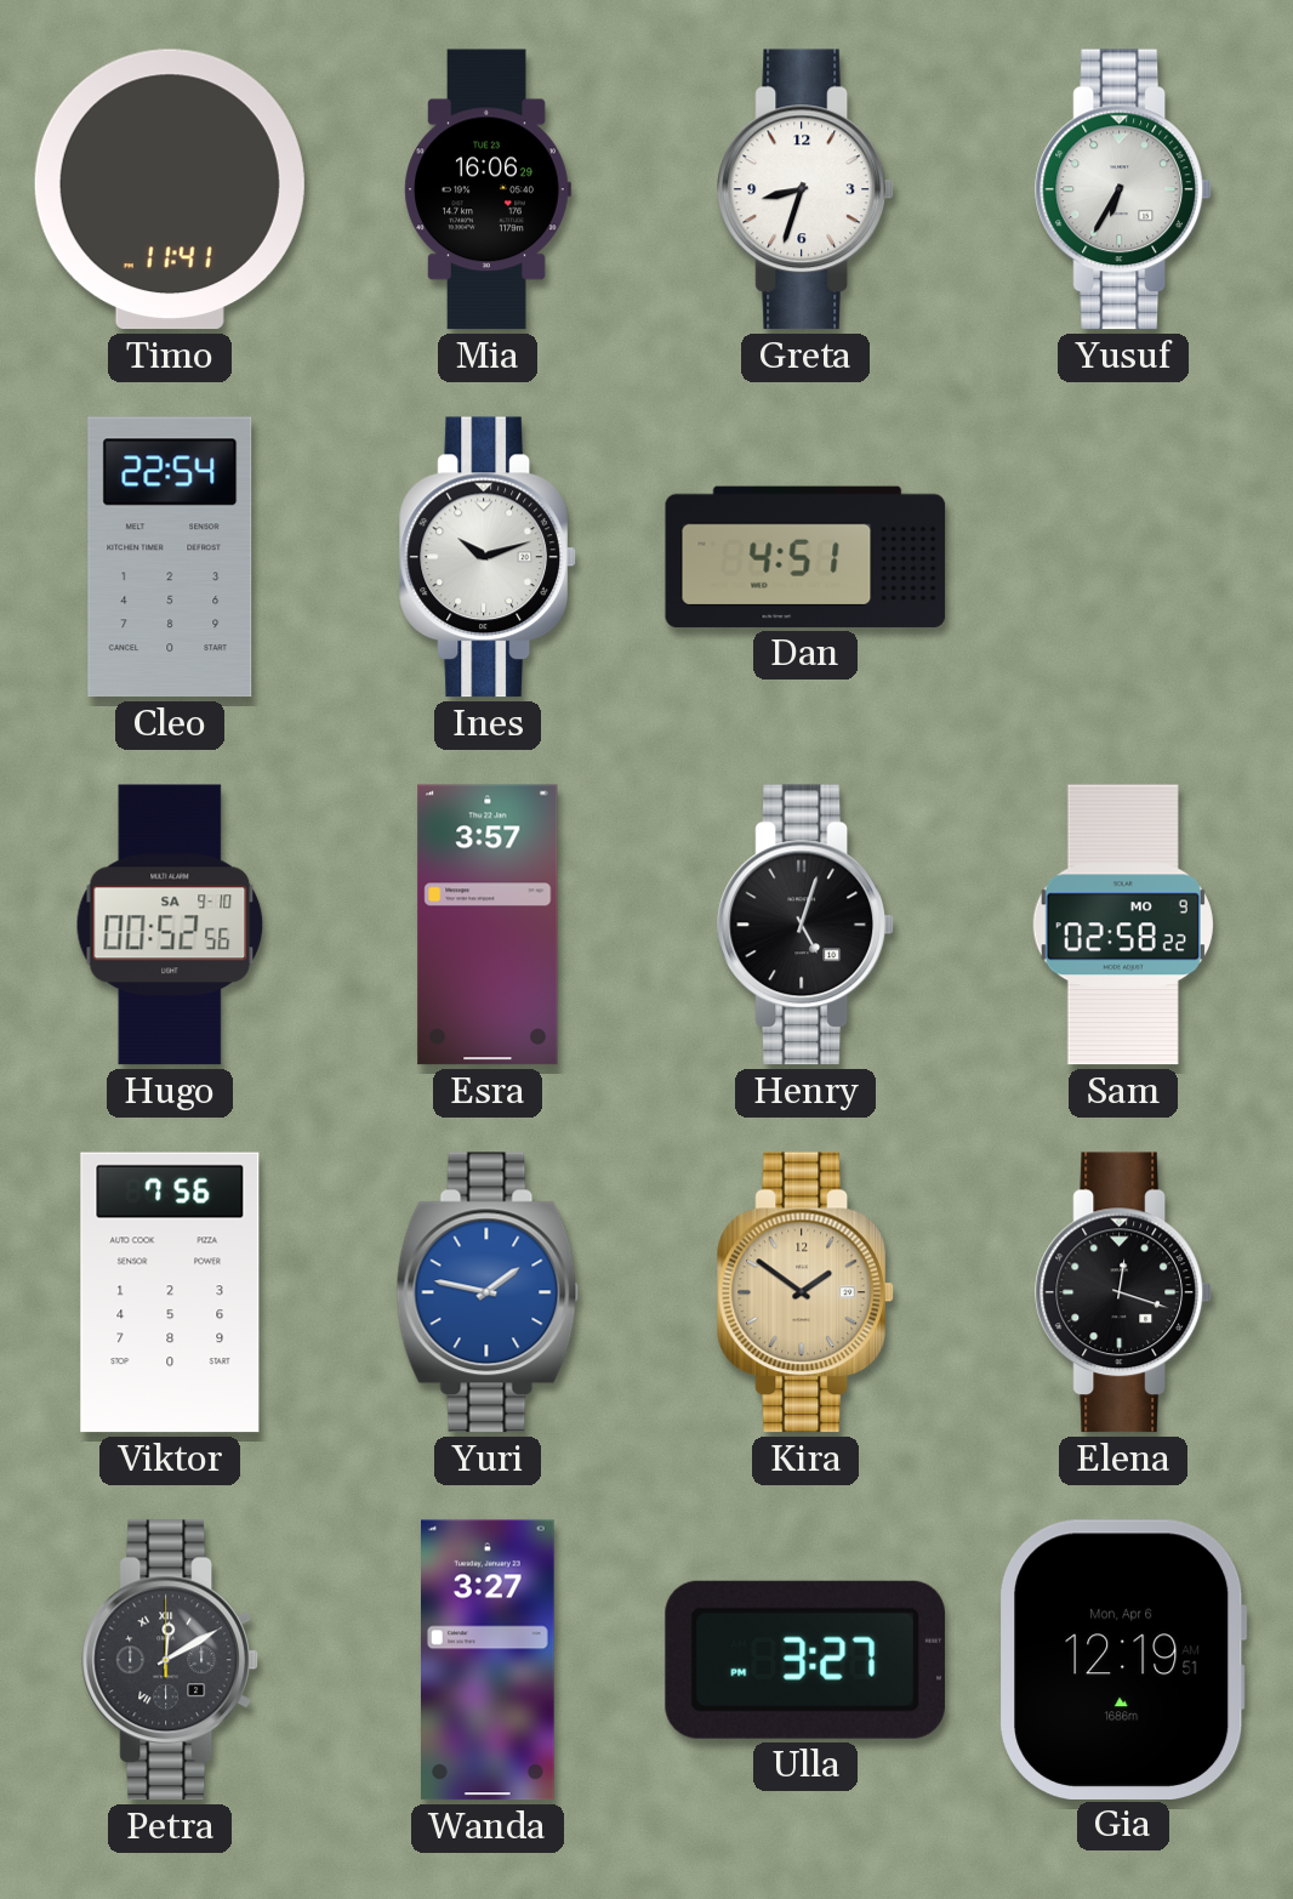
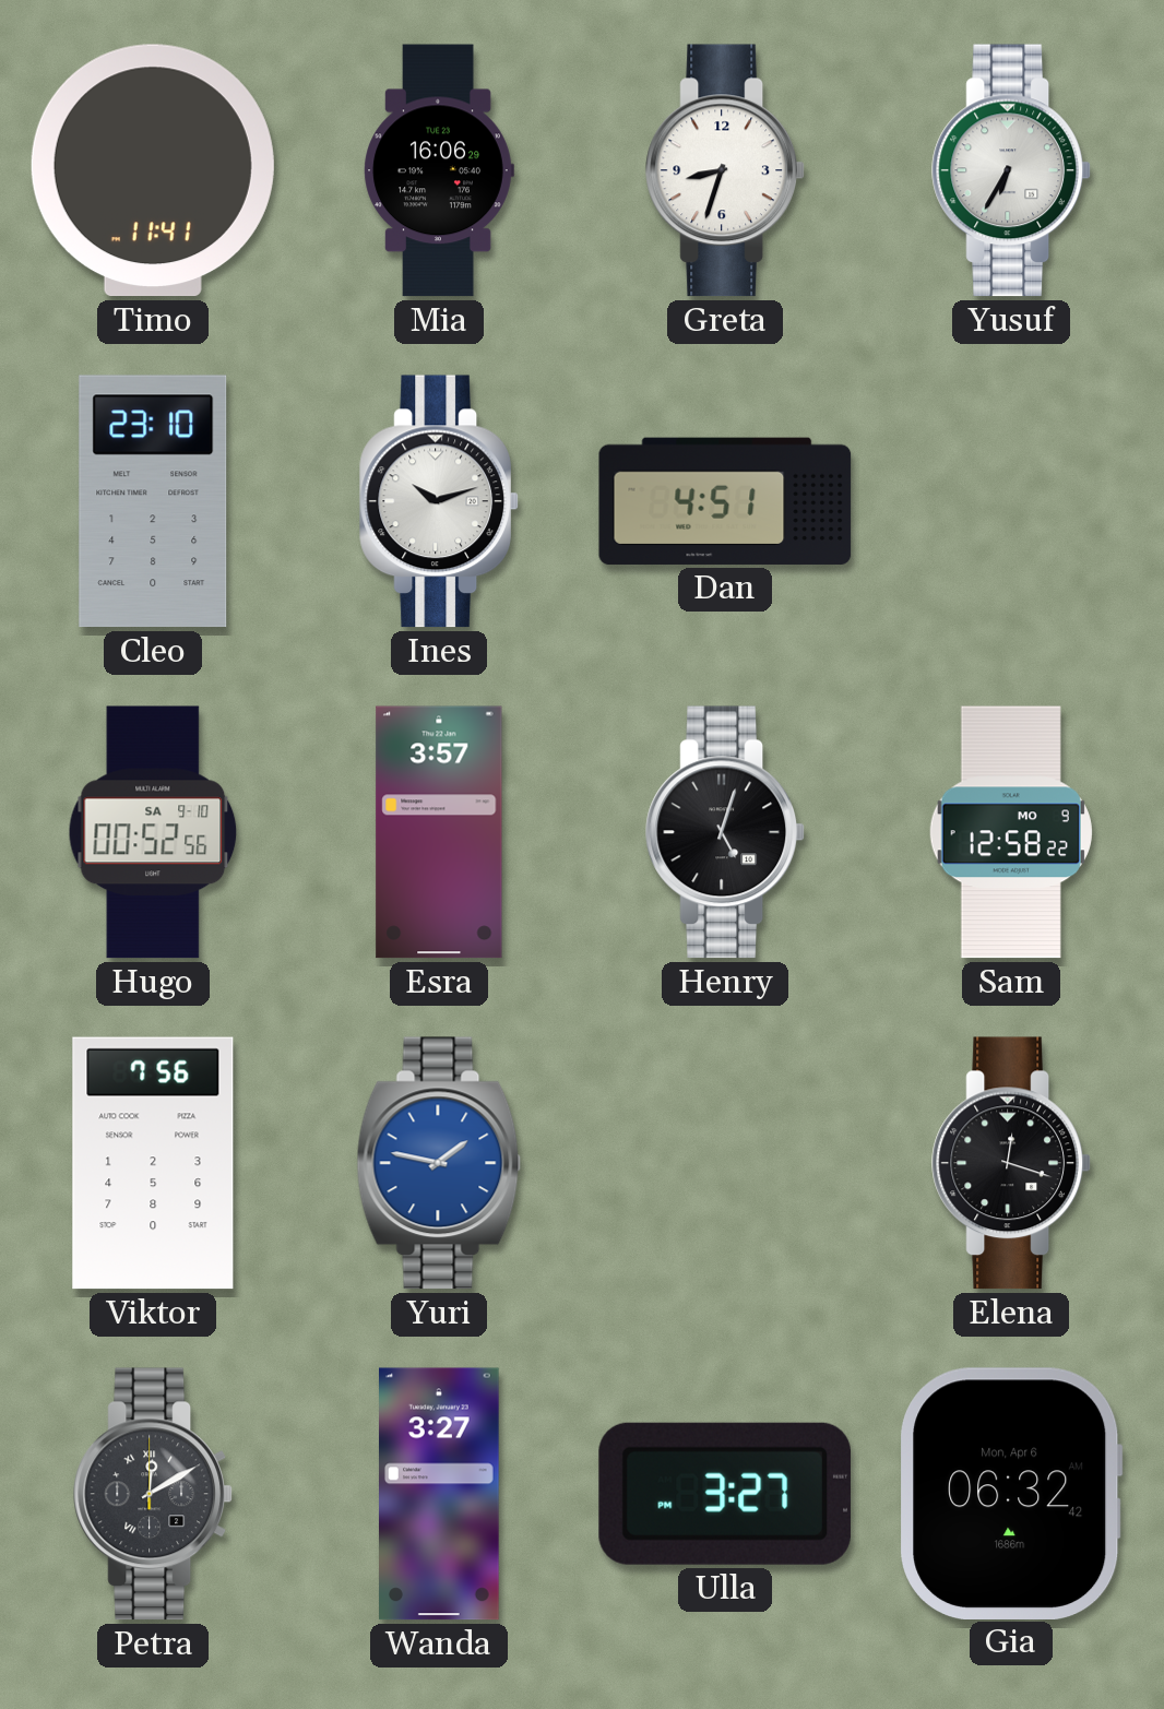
Cleo: 22:54 -> 23:10
Sam: 02:58 -> 12:58
Kira: 1:51 -> none
Gia: 12:19 -> 06:32
